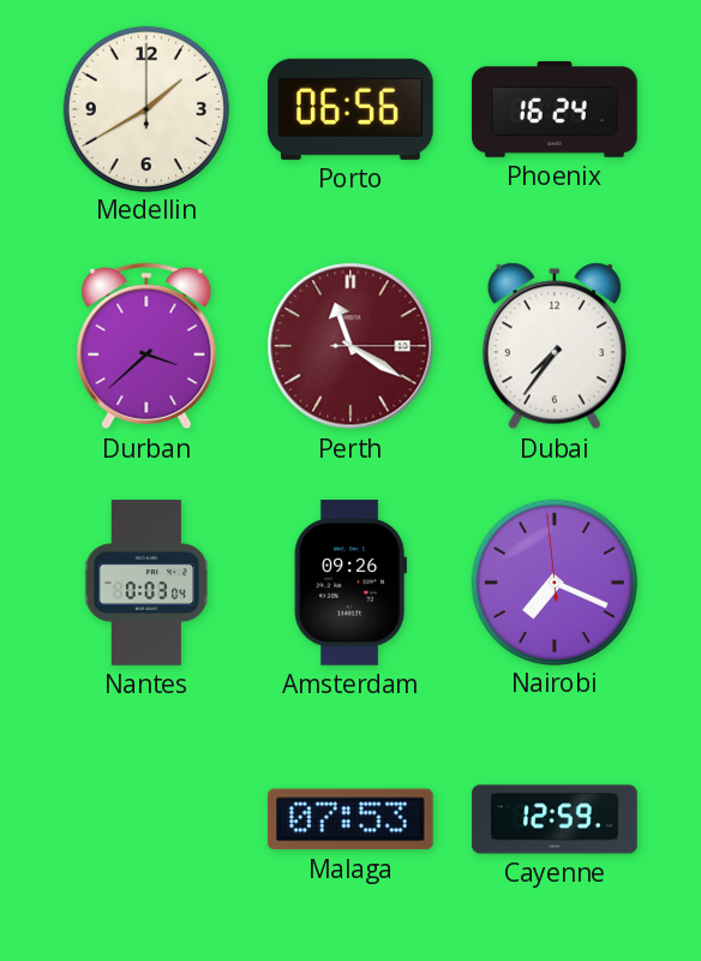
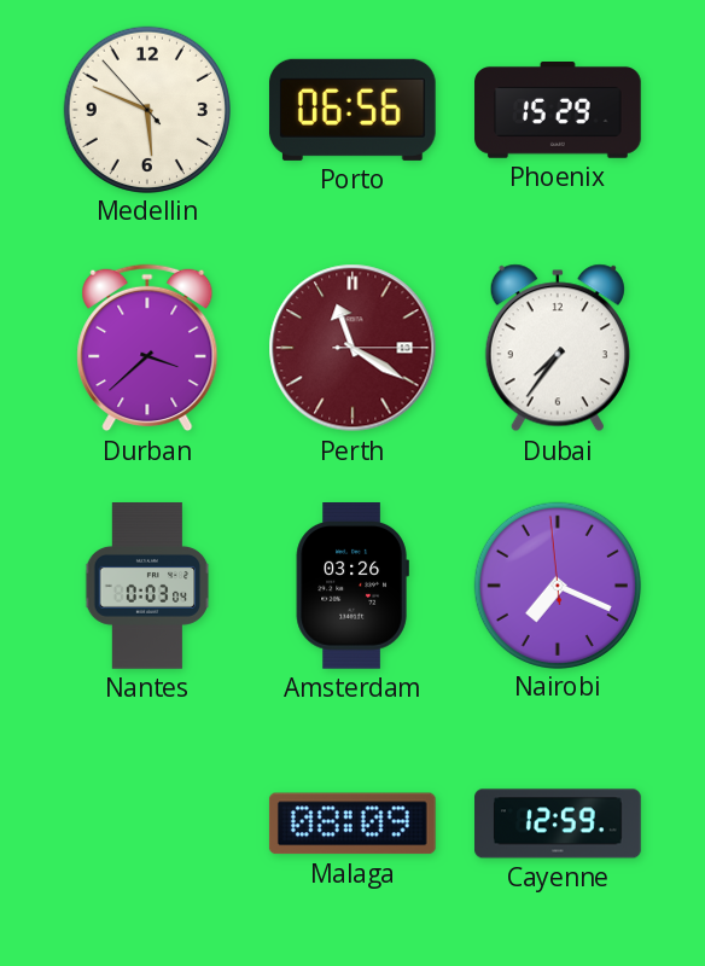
Medellin: 1:40 -> 5:48
Phoenix: 16:24 -> 15:29
Amsterdam: 09:26 -> 03:26
Malaga: 07:53 -> 08:09
